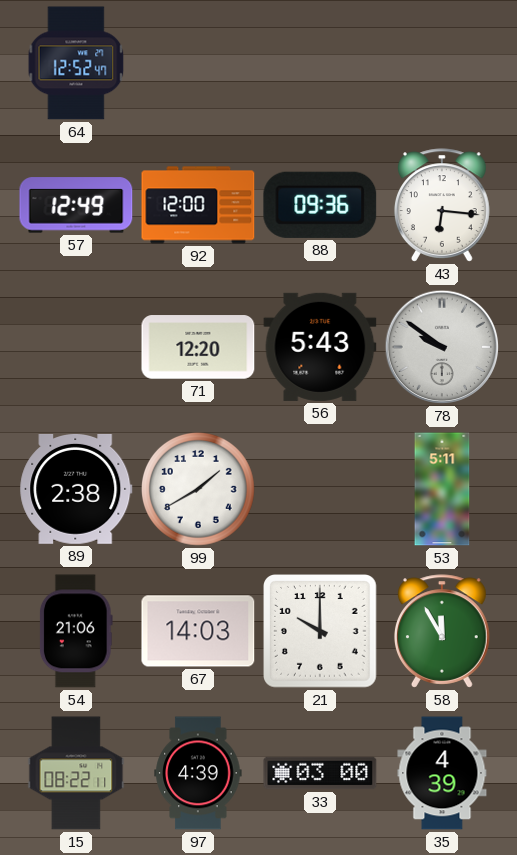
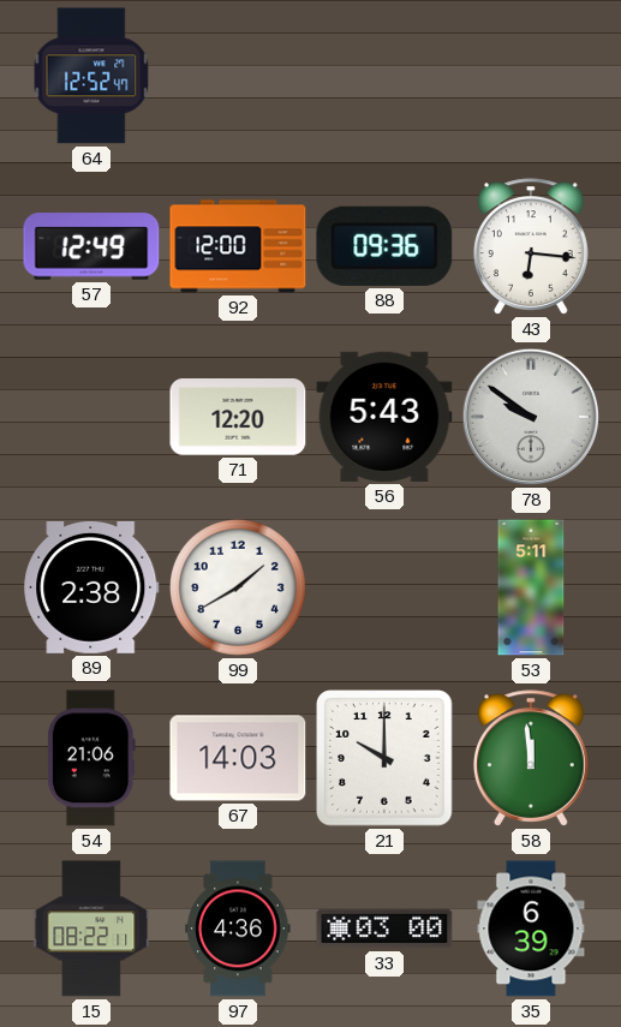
58: 11:55 -> 11:59
97: 4:39 -> 4:36
35: 4:39 -> 6:39
